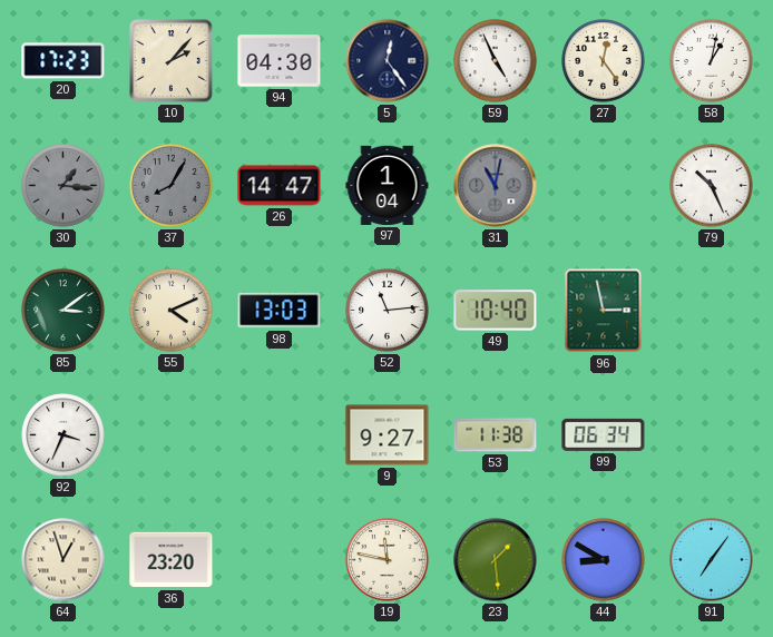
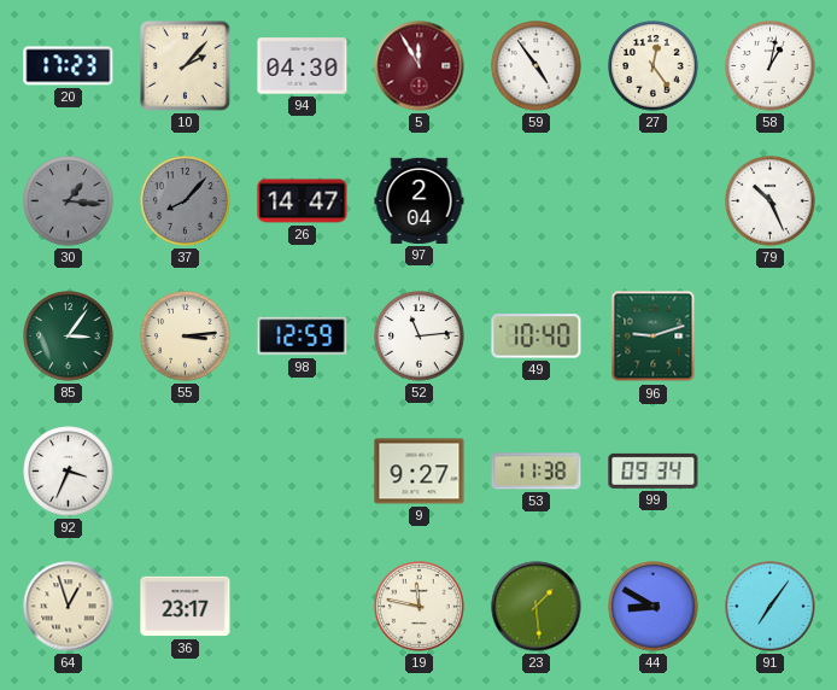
5: 12:24 -> 11:55
5 dial: navy -> burgundy
59: 4:56 -> 4:54
37: 8:05 -> 8:07
97: 1:04 -> 2:04
31: 11:02 -> none
85: 3:09 -> 3:06
55: 4:11 -> 3:14
98: 13:03 -> 12:59
96: 2:58 -> 9:12
99: 06:34 -> 09:34
36: 23:20 -> 23:17
